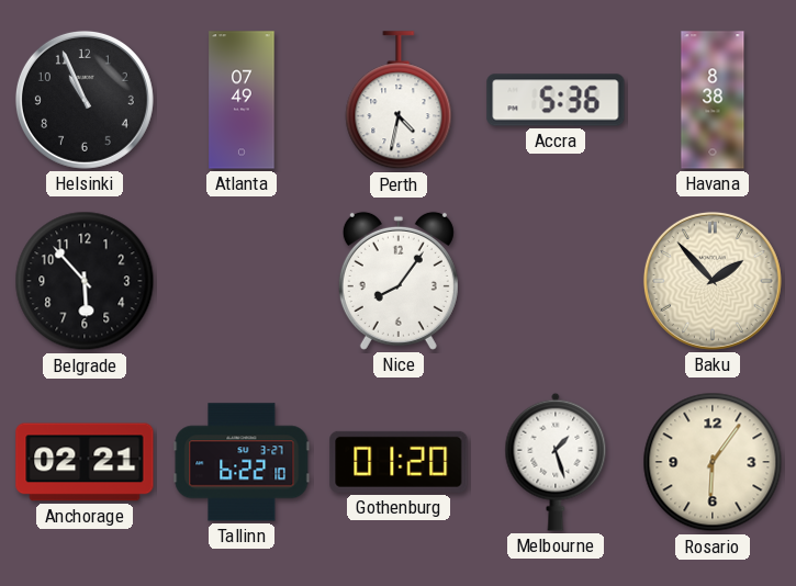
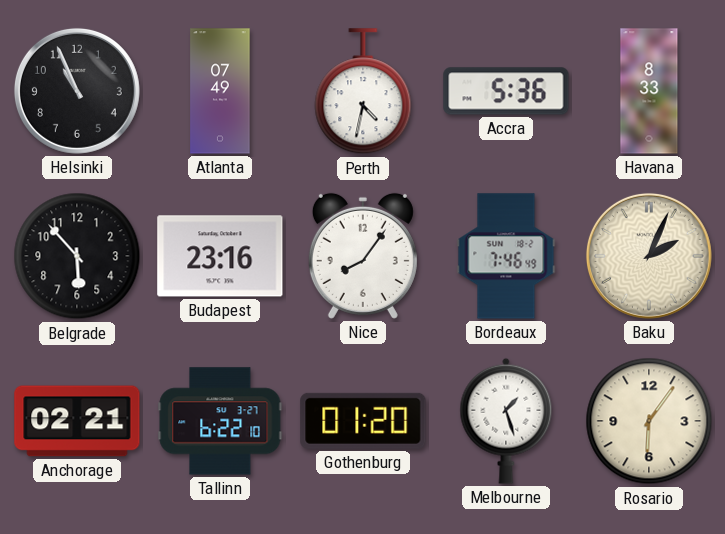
Havana: 8:38 -> 8:33
Budapest: none -> 23:16
Bordeaux: none -> 7:46
Baku: 1:53 -> 2:04
